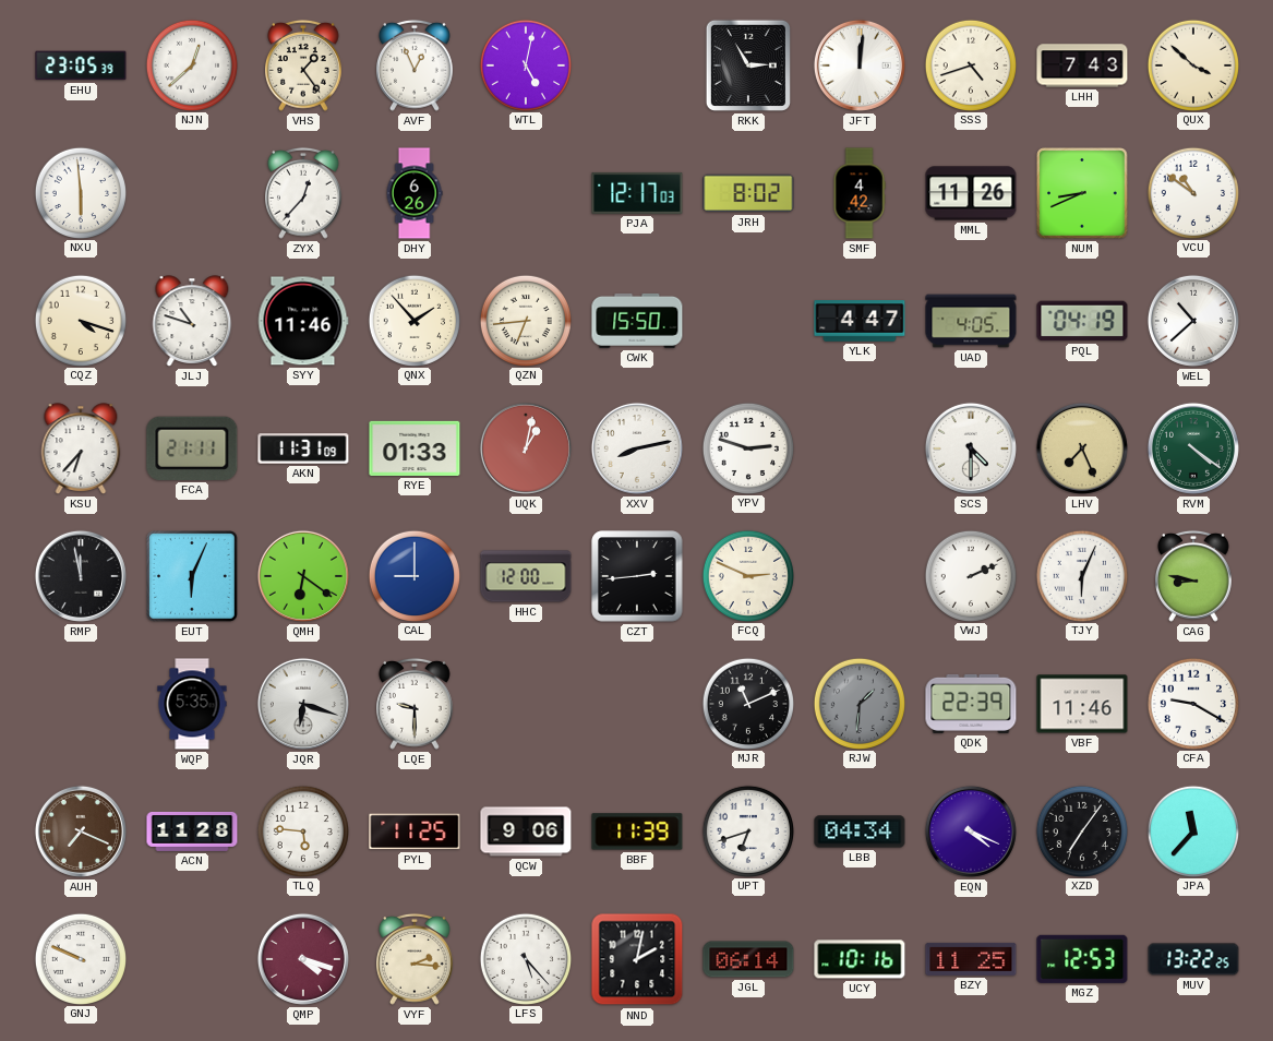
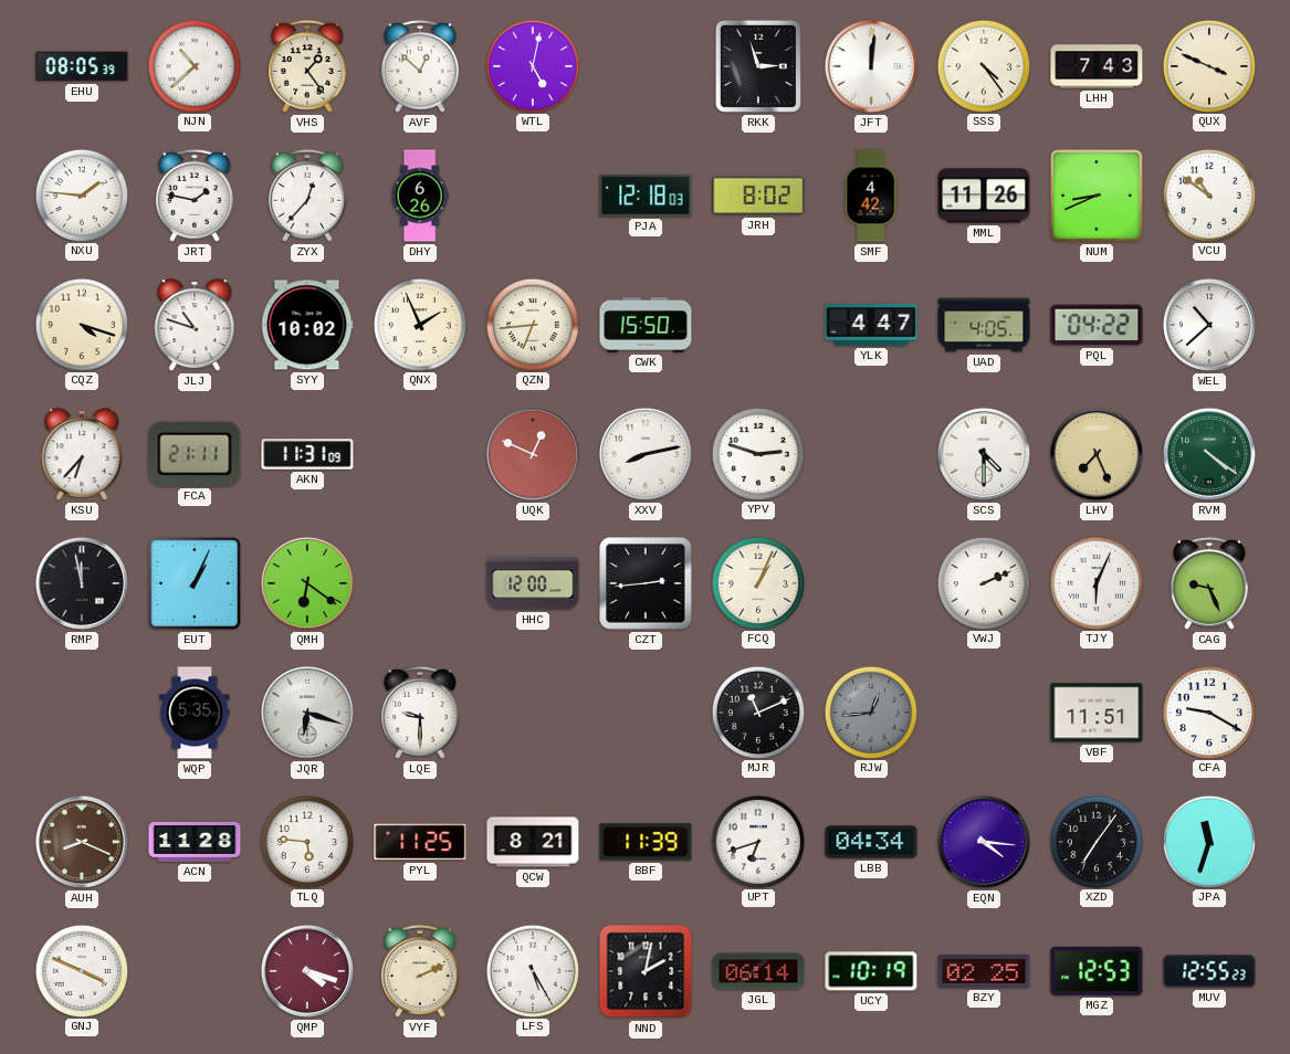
EHU: 23:05 -> 08:05
NJN: 12:38 -> 10:38
AVF: 12:56 -> 12:52
RKK: 2:55 -> 2:57
SSS: 4:42 -> 4:24
QUX: 3:52 -> 3:49
NXU: 5:59 -> 1:46
JRT: none -> 1:47
PJA: 12:17 -> 12:18
SYY: 11:46 -> 10:02
QNX: 1:53 -> 1:56
PQL: 04:19 -> 04:22
RYE: 01:33 -> none
UQK: 1:02 -> 12:49
EUT: 6:04 -> 1:04
CAL: 9:00 -> none
FCQ: 2:49 -> 1:04
CAG: 8:47 -> 9:26
RJW: 1:31 -> 12:44
QDK: 22:39 -> none
VBF: 11:46 -> 11:51
AUH: 7:19 -> 8:19
QCW: 9:06 -> 8:21
EQN: 4:19 -> 4:16
JPA: 11:37 -> 11:33
GNJ: 9:49 -> 3:49
VYF: 2:16 -> 2:11
LFS: 5:23 -> 5:25
UCY: 10:16 -> 10:19
BZY: 11:25 -> 02:25
MUV: 13:22 -> 12:55
